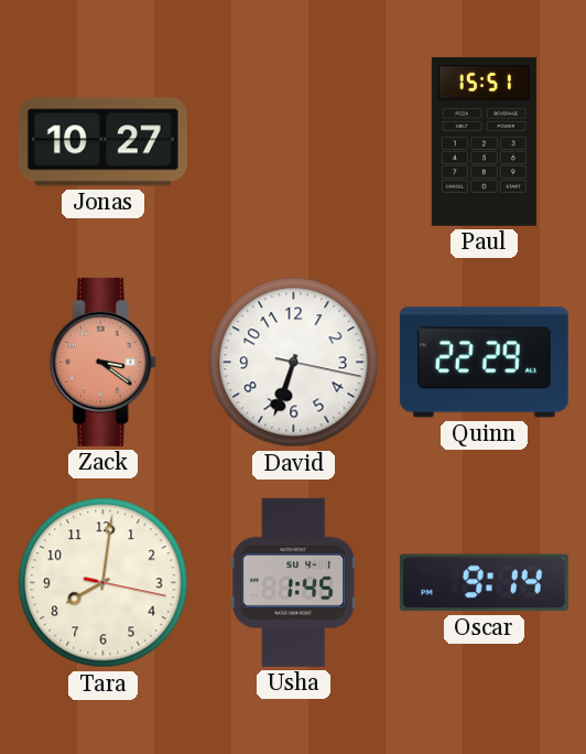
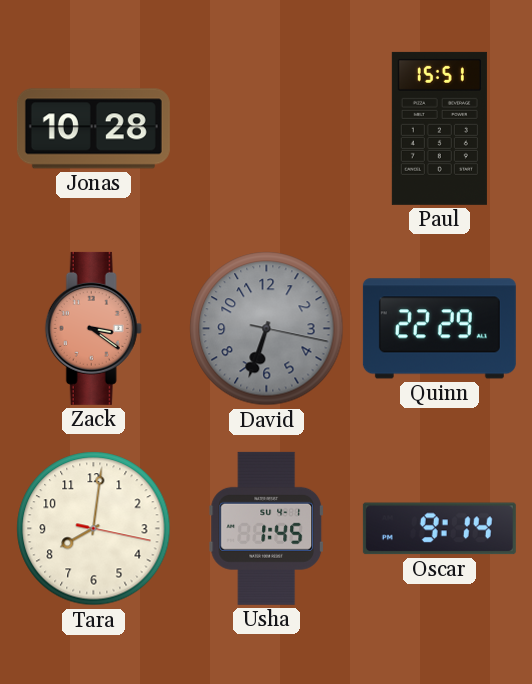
Jonas: 10:27 -> 10:28
David dial: white -> grey
